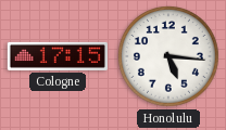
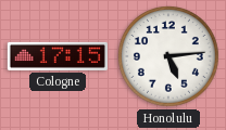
Honolulu: 5:16 -> 5:14
